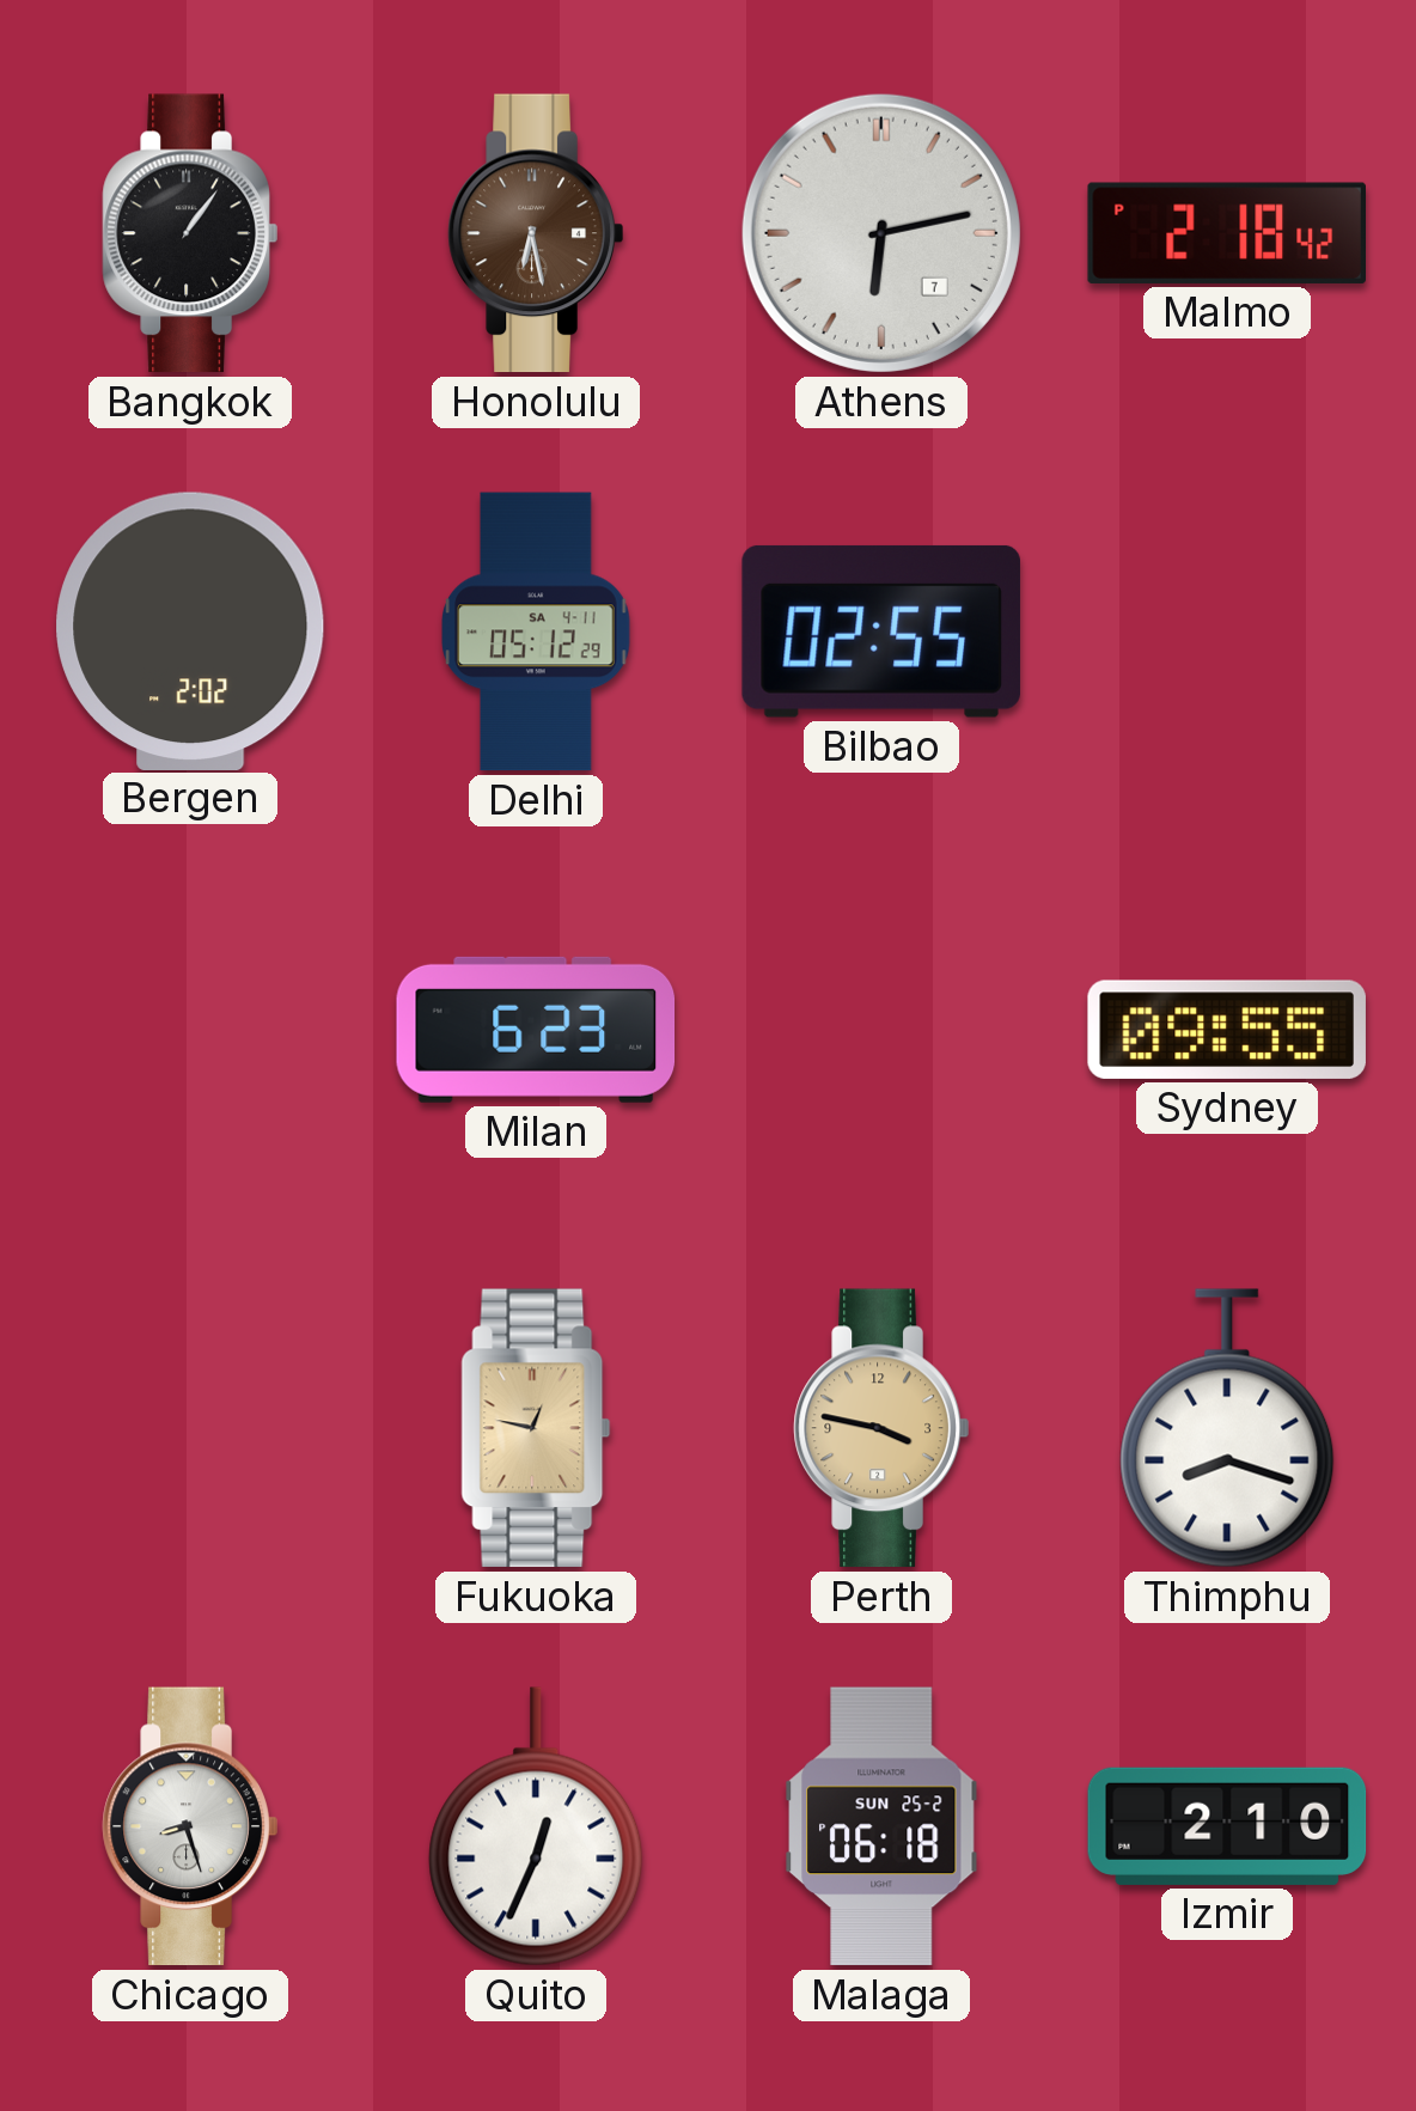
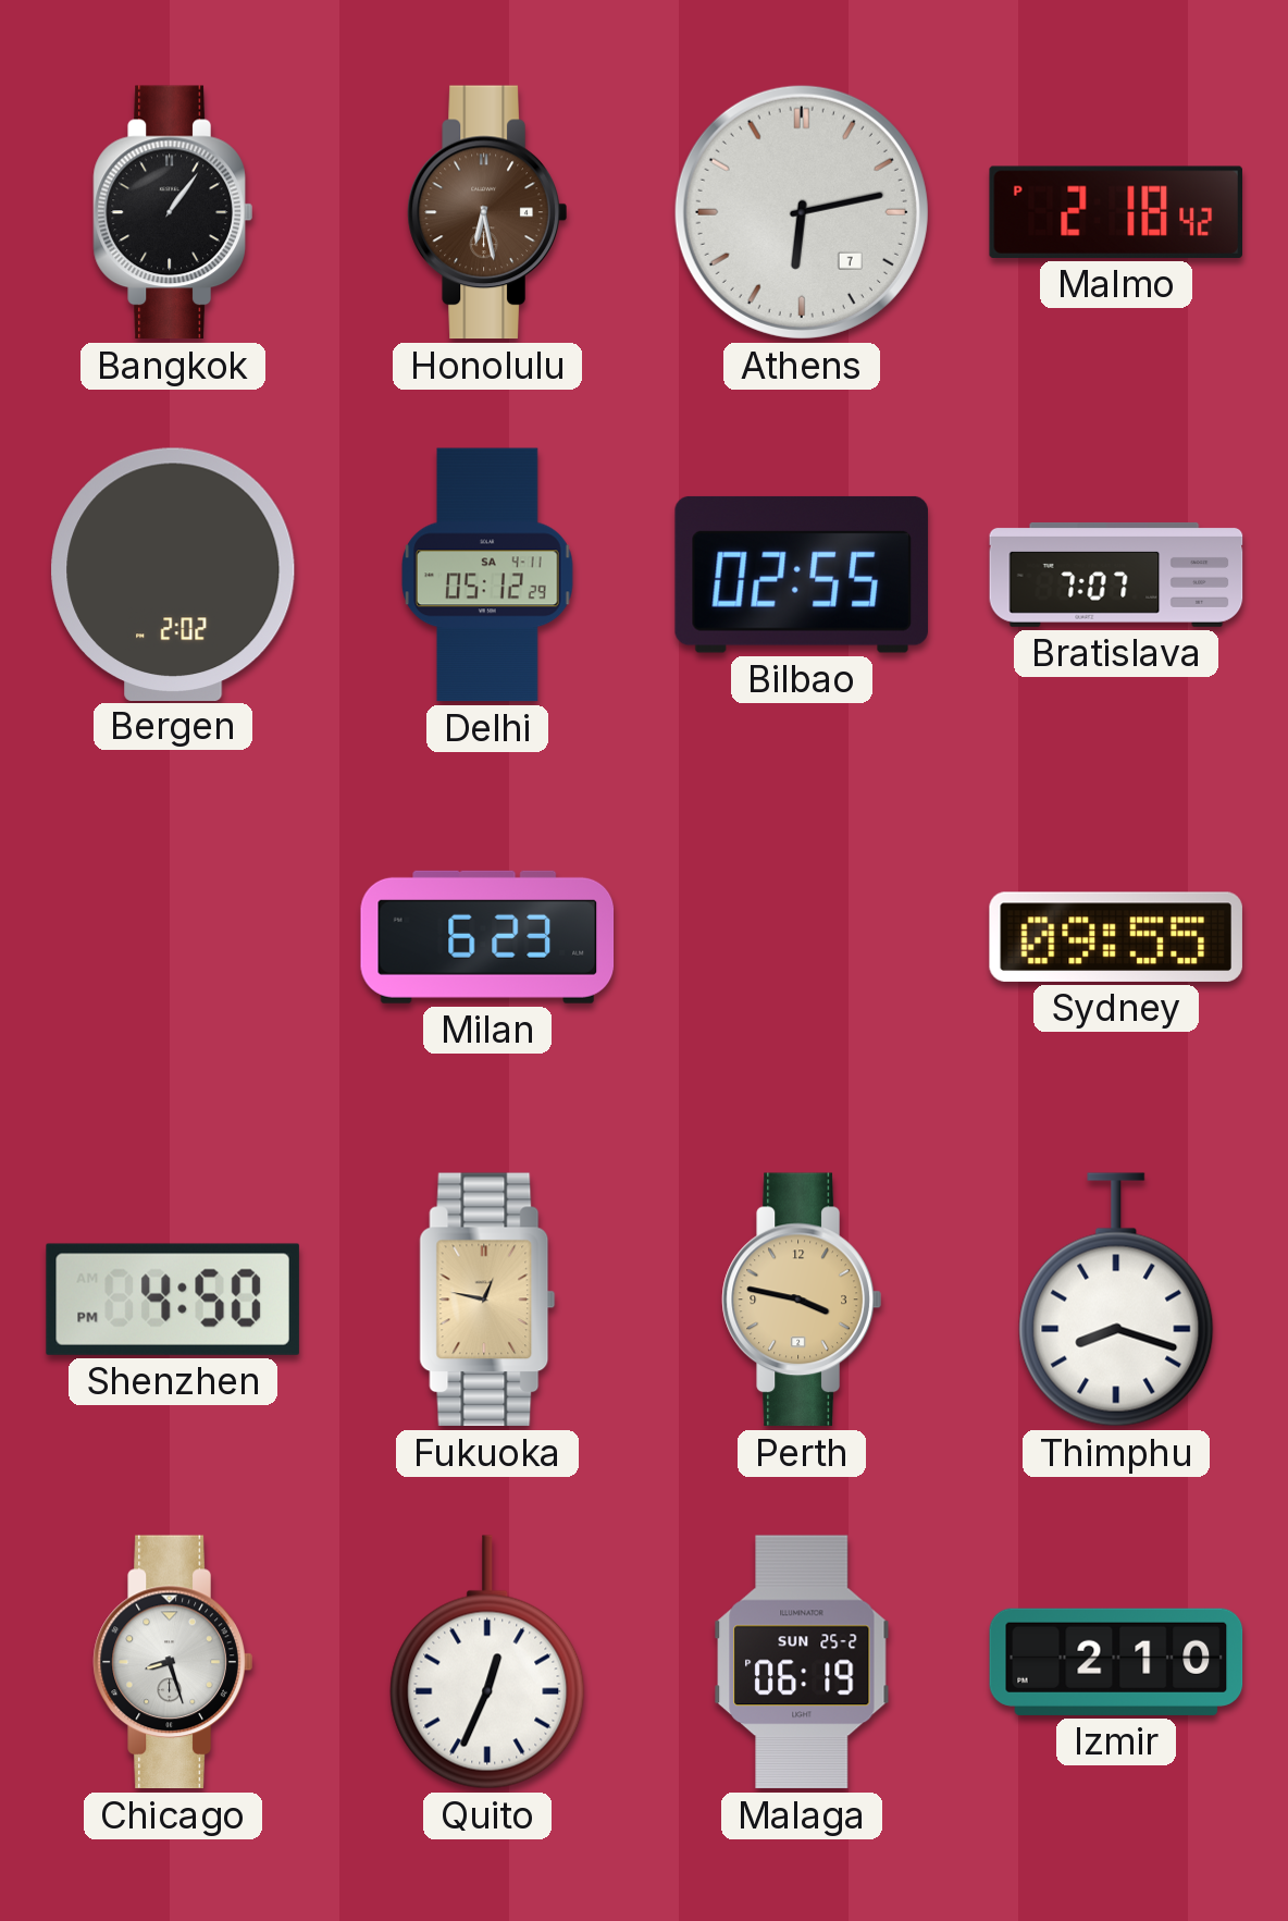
Bratislava: none -> 7:07
Shenzhen: none -> 4:50
Malaga: 06:18 -> 06:19
